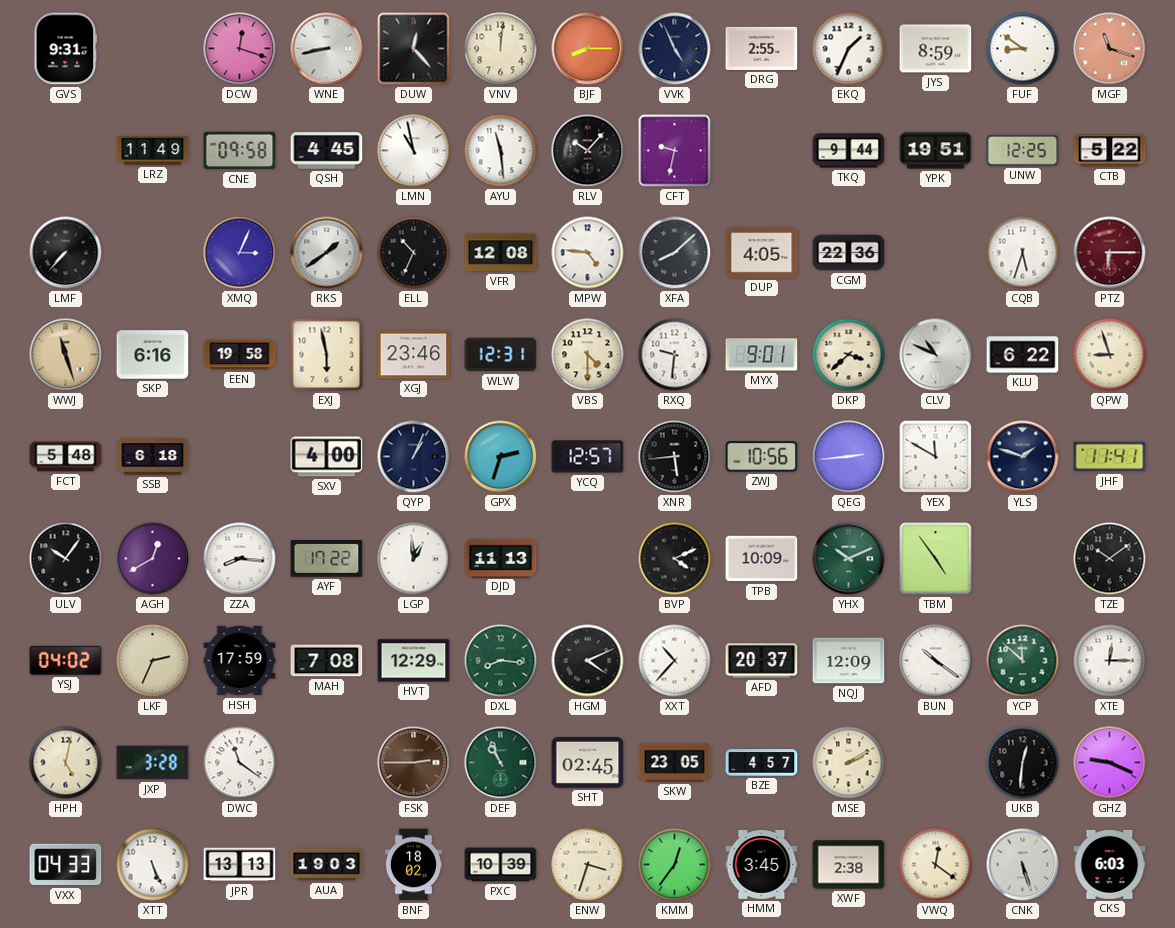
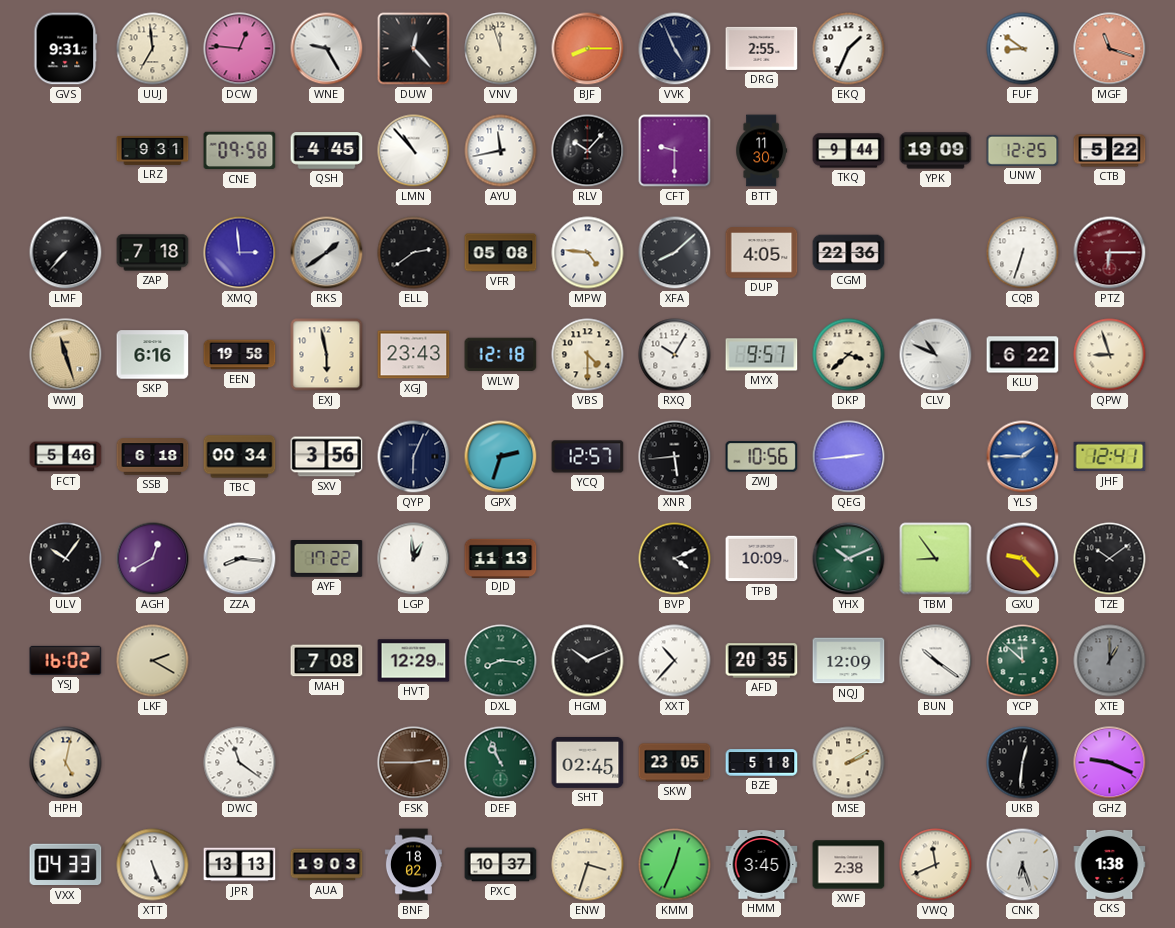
UUJ: none -> 6:59
DCW: 12:18 -> 12:46
WNE: 8:43 -> 9:25
VNV: 12:01 -> 11:57
JYS: 8:59 -> none
LRZ: 11:49 -> 9:31
LMN: 10:58 -> 10:53
AYU: 11:29 -> 11:43
CFT: 9:32 -> 9:30
BTT: none -> 11:30
YPK: 19:51 -> 19:09
ZAP: none -> 7:18
XMQ: 3:04 -> 2:59
ELL: 10:34 -> 2:39
VFR: 12:08 -> 05:08
CQB: 5:33 -> 6:33
XGJ: 23:46 -> 23:43
WLW: 12:31 -> 12:18
RXQ: 9:31 -> 10:05
MYX: 9:01 -> 9:57
FCT: 5:48 -> 5:46
TBC: none -> 00:34
SXV: 4:00 -> 3:56
QYP: 1:04 -> 6:04
YEX: 11:50 -> none
YLS: 1:48 -> 1:45
YLS dial: navy -> blue
JHF: 11:41 -> 12:41
TBM: 4:54 -> 8:54
GXU: none -> 9:23
YSJ: 04:02 -> 16:02
LKF: 2:34 -> 2:20
HSH: 17:59 -> none
HGM: 4:11 -> 10:11
AFD: 20:37 -> 20:35
XTE: 12:15 -> 1:00
XTE dial: white -> grey
JXP: 3:28 -> none
BZE: 4:57 -> 5:18
PXC: 10:39 -> 10:37
KMM: 12:36 -> 12:34
VWQ: 12:21 -> 11:41
CNK: 5:27 -> 6:27
CKS: 6:03 -> 1:38
